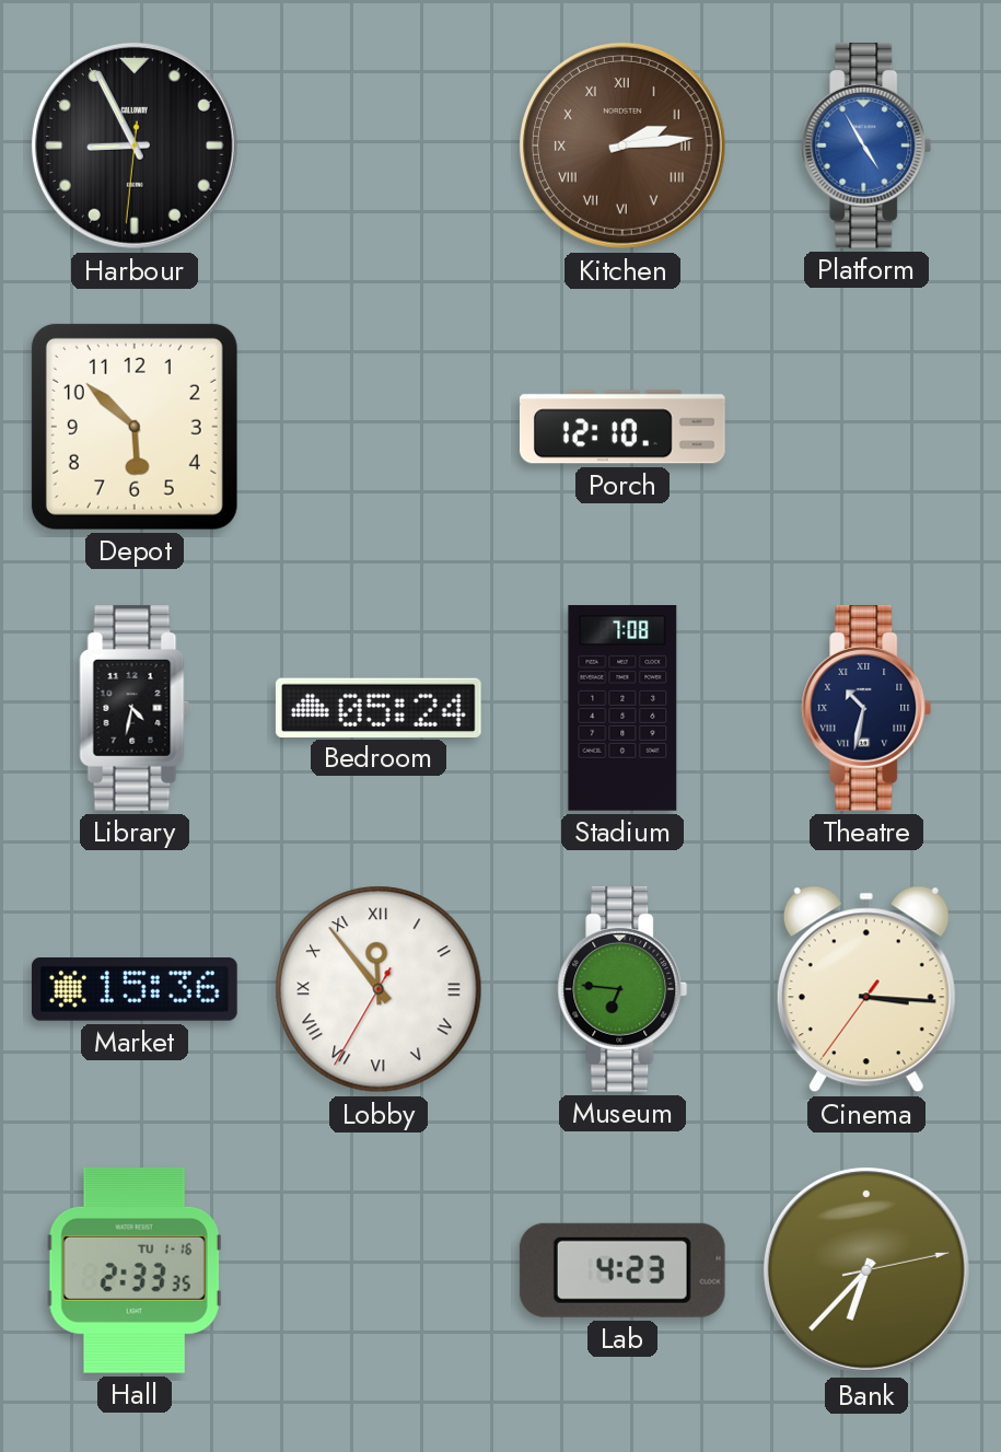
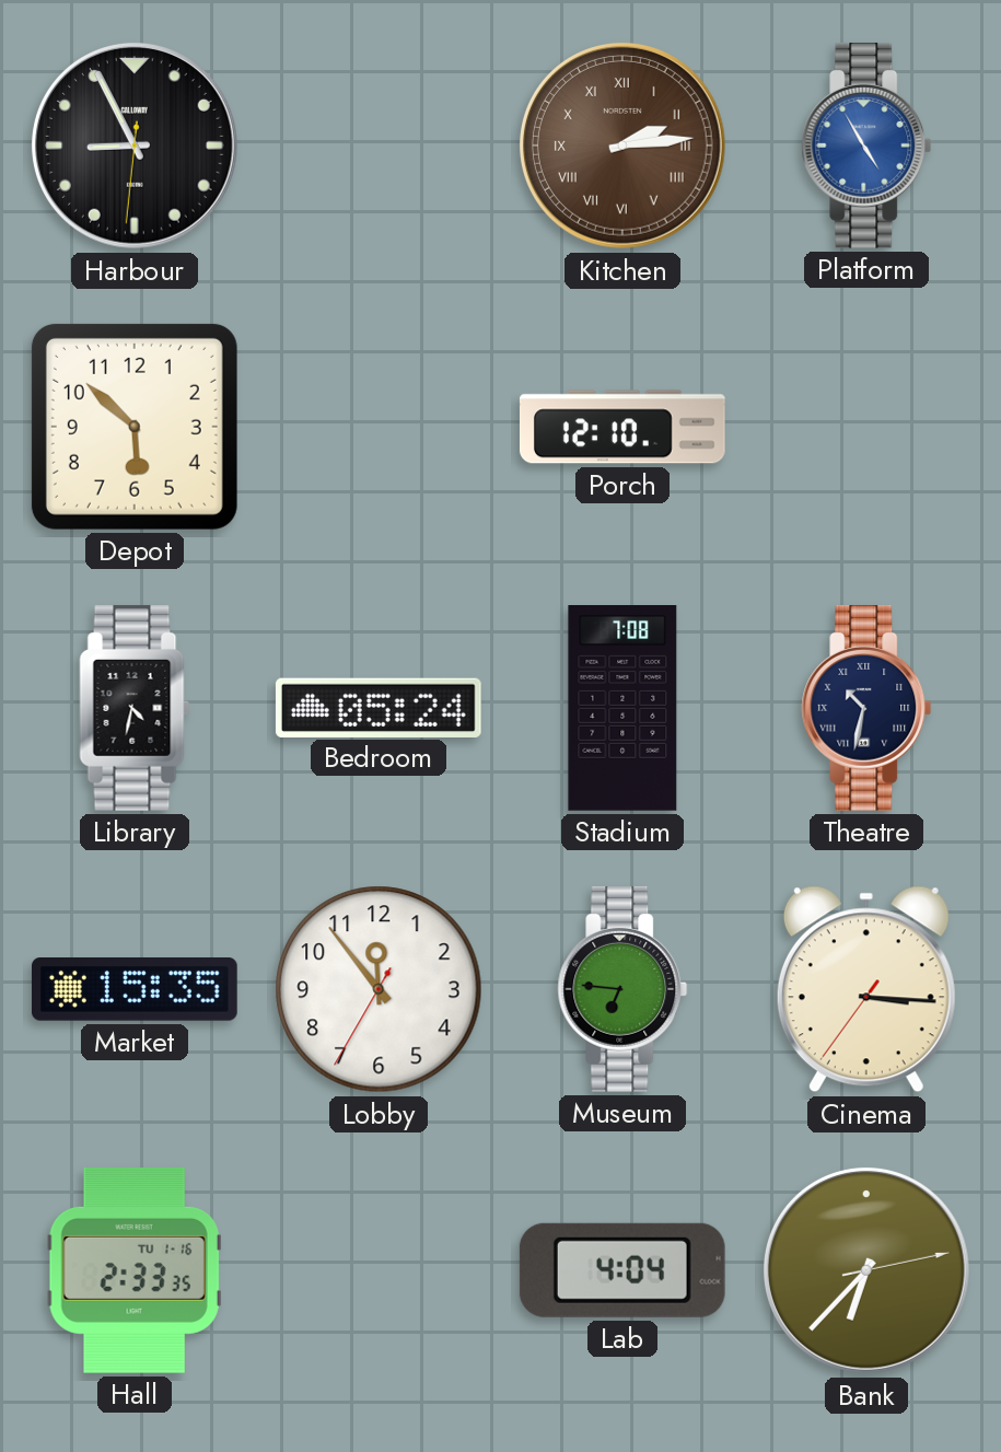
Market: 15:36 -> 15:35
Lobby numerals: Roman -> Arabic
Lab: 4:23 -> 4:04
